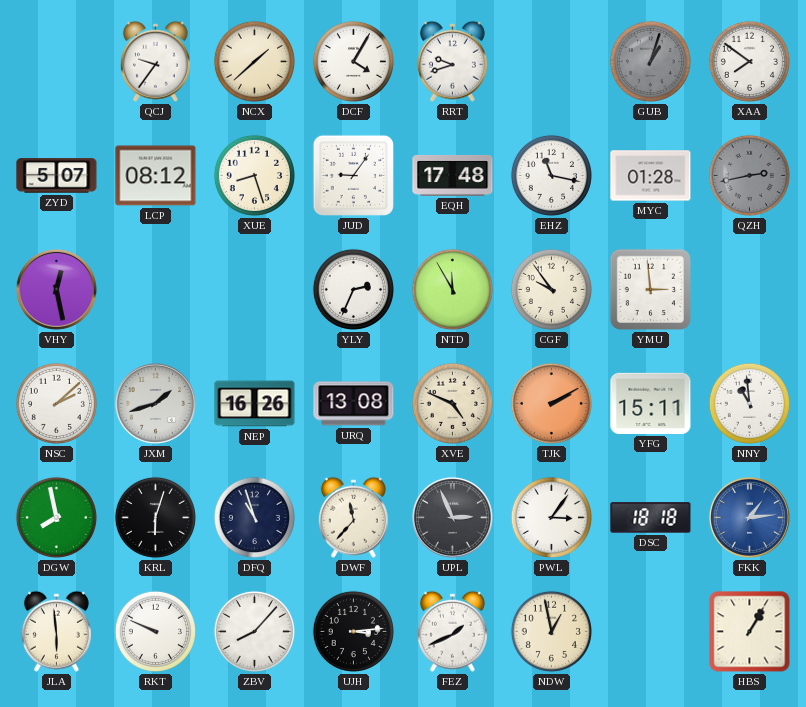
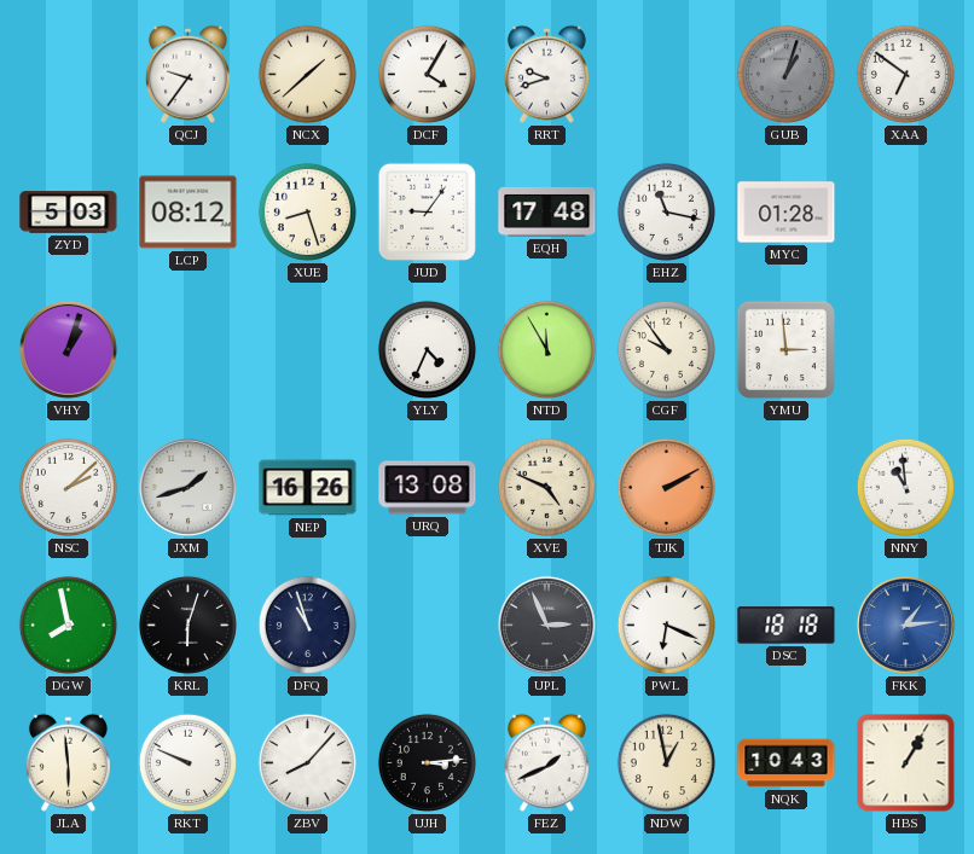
XAA: 7:51 -> 6:51
ZYD: 5:07 -> 5:03
QZH: 2:43 -> none
VHY: 12:28 -> 1:03
YLY: 2:34 -> 4:34
YFG: 15:11 -> none
DWF: 11:37 -> none
PWL: 3:06 -> 6:19
NQK: none -> 10:43
